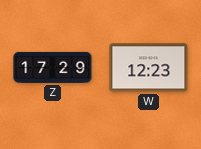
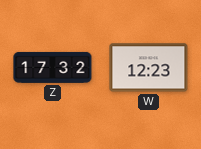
Z: 17:29 -> 17:32
